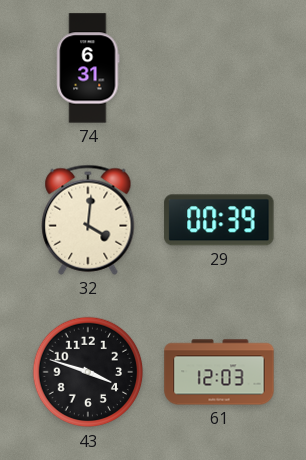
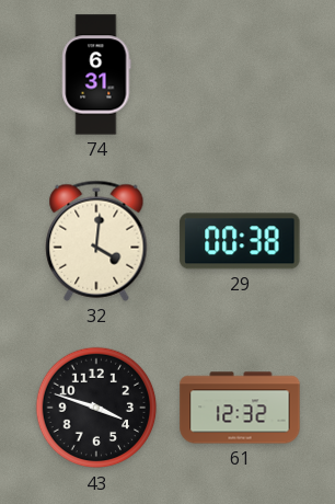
29: 00:39 -> 00:38
61: 12:03 -> 12:32
